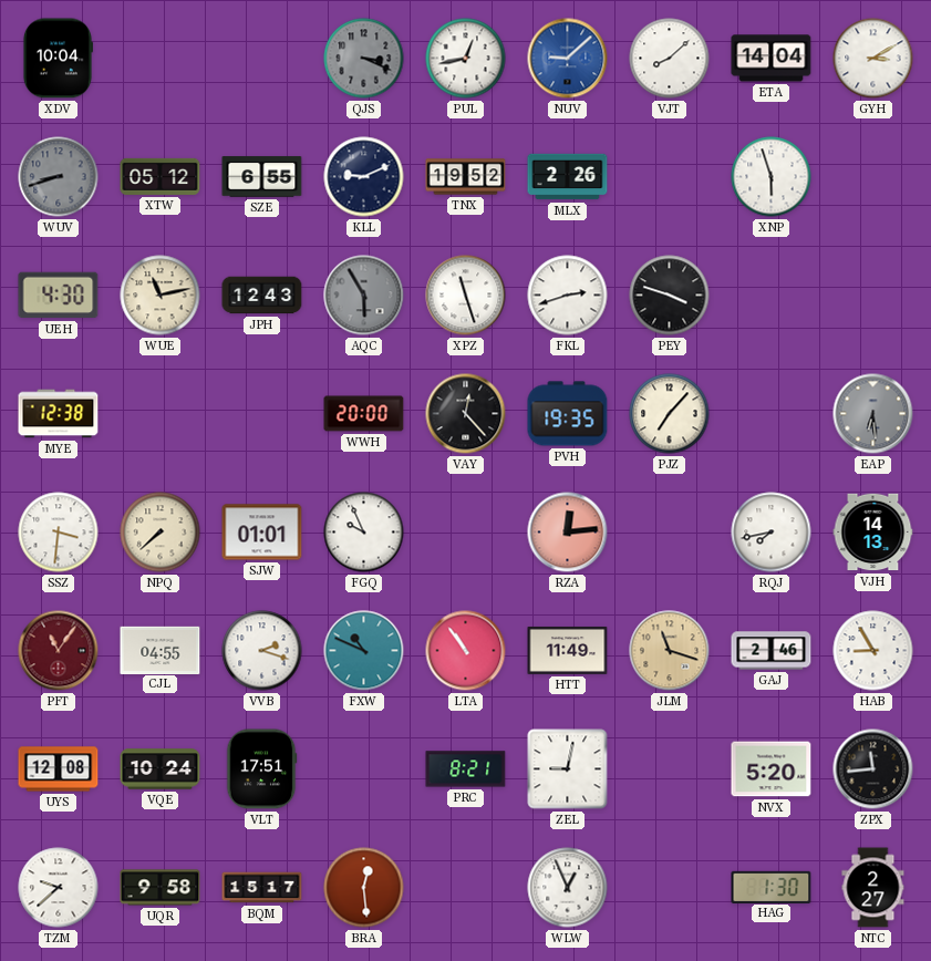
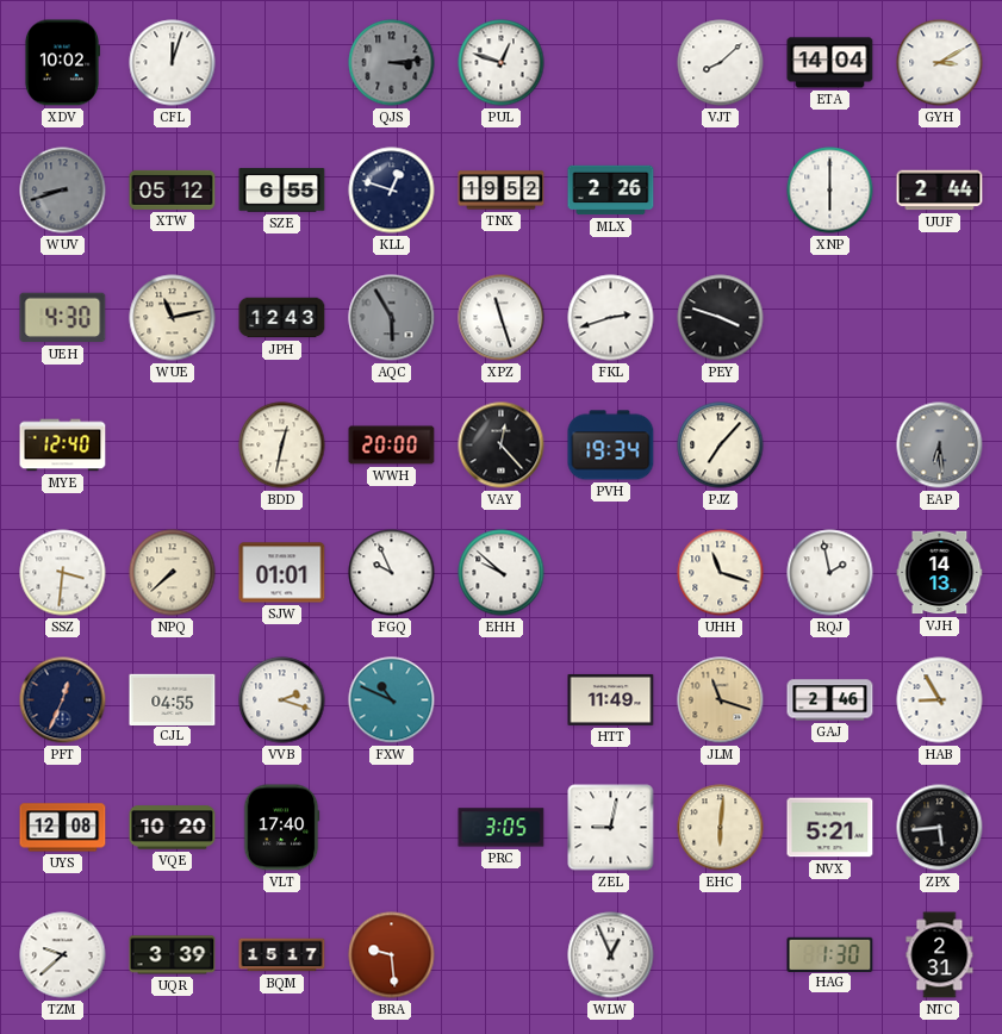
XDV: 10:04 -> 10:02
CFL: none -> 12:03
QJS: 3:19 -> 3:14
PUL: 12:43 -> 12:48
NUV: 9:08 -> none
KLL: 9:11 -> 12:48
XNP: 5:57 -> 6:00
UUF: none -> 2:44
MYE: 12:38 -> 12:40
BDD: none -> 12:32
PVH: 19:35 -> 19:34
EHH: none -> 9:52
RZA: 12:14 -> none
UHH: none -> 11:18
RQJ: 7:43 -> 1:58
PFT: 11:06 -> 12:34
PFT dial: burgundy -> navy
LTA: 10:54 -> none
VQE: 10:24 -> 10:20
VLT: 17:51 -> 17:40
PRC: 8:21 -> 3:05
EHC: none -> 6:01
NVX: 5:20 -> 5:21
ZPX: 11:44 -> 5:44
UQR: 9:58 -> 3:39
BRA: 12:29 -> 9:29
NTC: 2:27 -> 2:31
